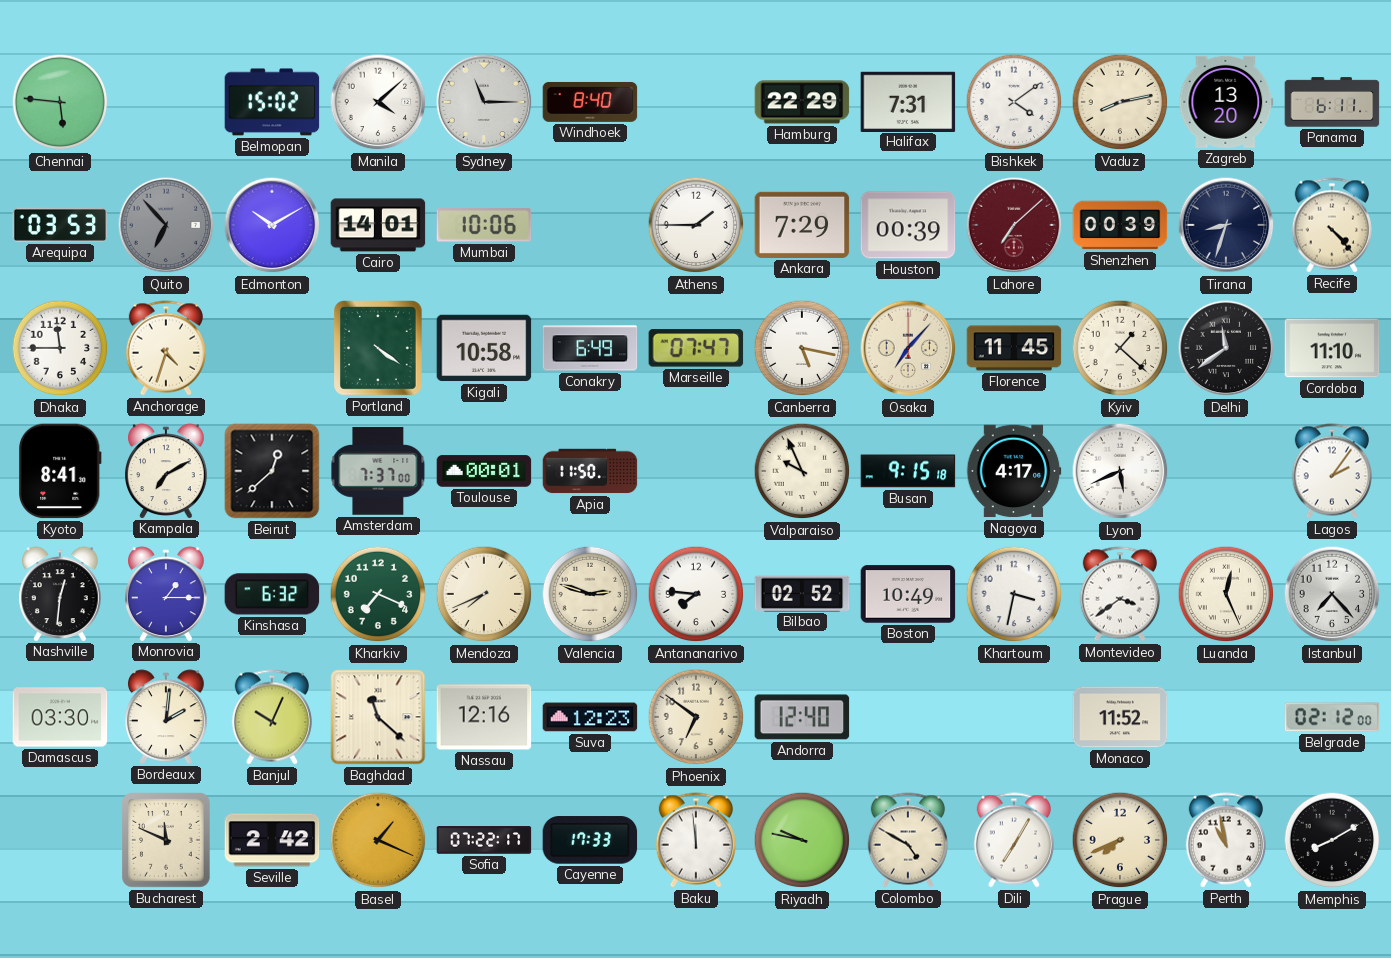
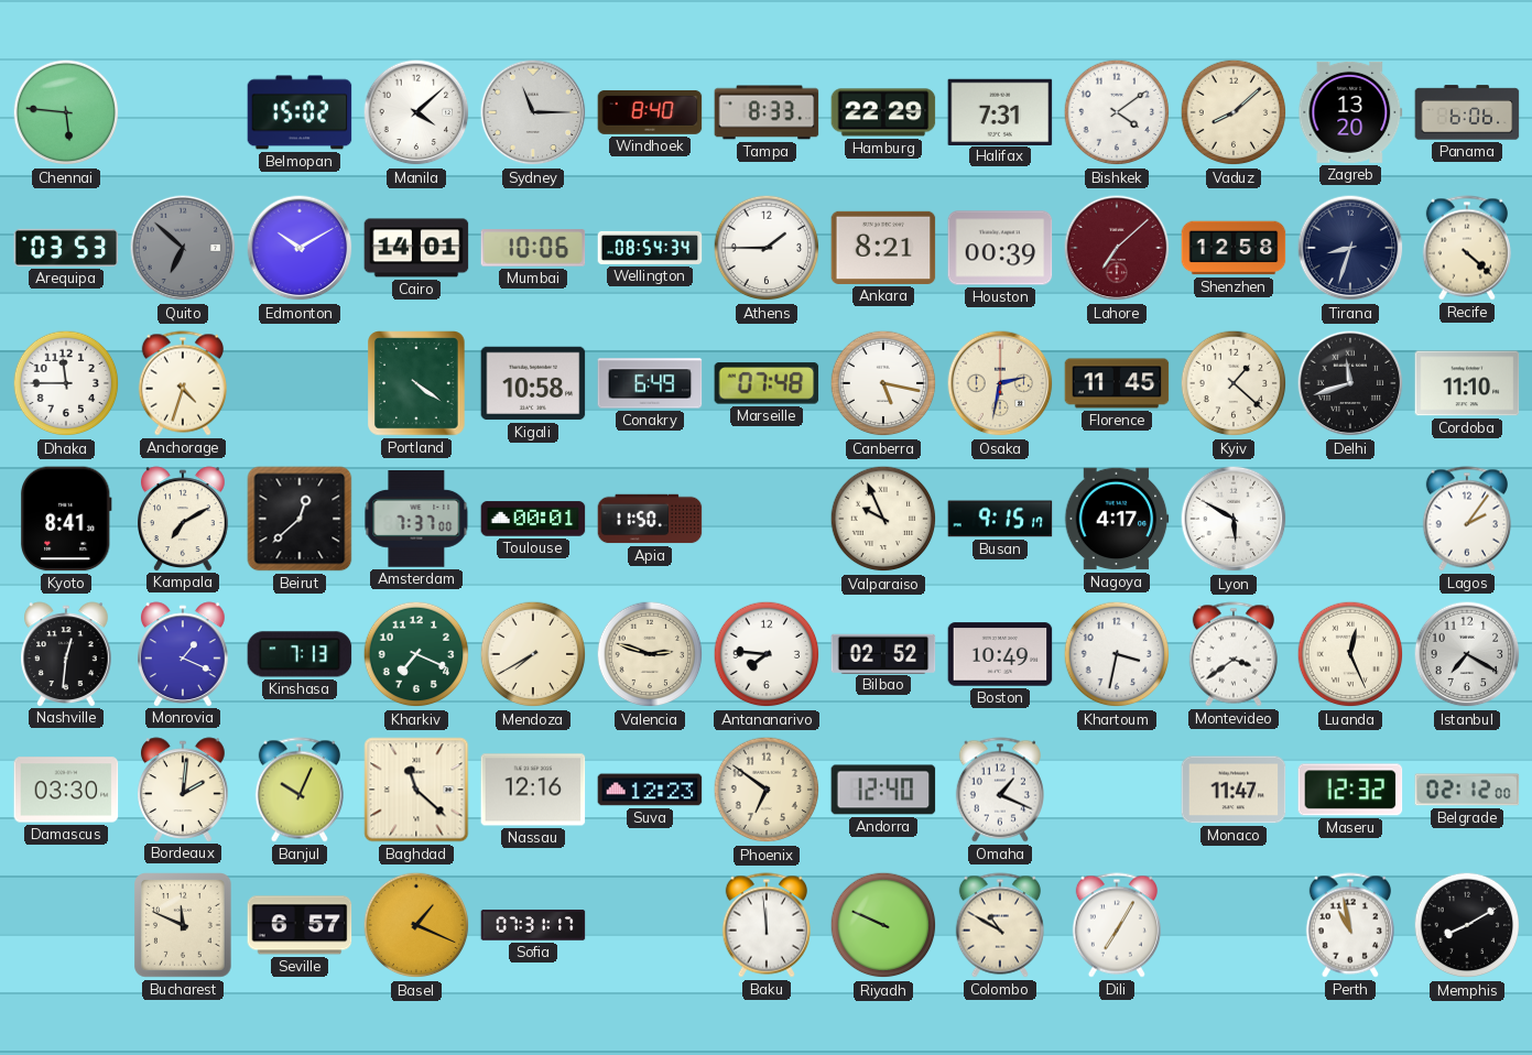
Tampa: none -> 8:33
Vaduz: 8:13 -> 8:08
Panama: 6:11 -> 6:06
Quito: 6:53 -> 6:52
Wellington: none -> 08:54
Ankara: 7:29 -> 8:21
Shenzhen: 00:39 -> 12:58
Recife: 4:23 -> 4:22
Marseille: 07:47 -> 07:48
Osaka: 7:07 -> 2:32
Delhi: 11:39 -> 11:42
Busan: 9:15:18 -> 9:15:17
Lyon: 5:41 -> 5:50
Monrovia: 1:15 -> 1:19
Kinshasa: 6:32 -> 7:13
Mendoza: 7:41 -> 7:40
Istanbul: 7:23 -> 7:20
Omaha: none -> 1:19
Monaco: 11:52 -> 11:47
Maseru: none -> 12:32
Seville: 2:42 -> 6:57
Sofia: 07:22 -> 07:31
Cayenne: 17:33 -> none
Riyadh: 9:47 -> 9:49
Colombo: 4:50 -> 10:50
Prague: 7:41 -> none
